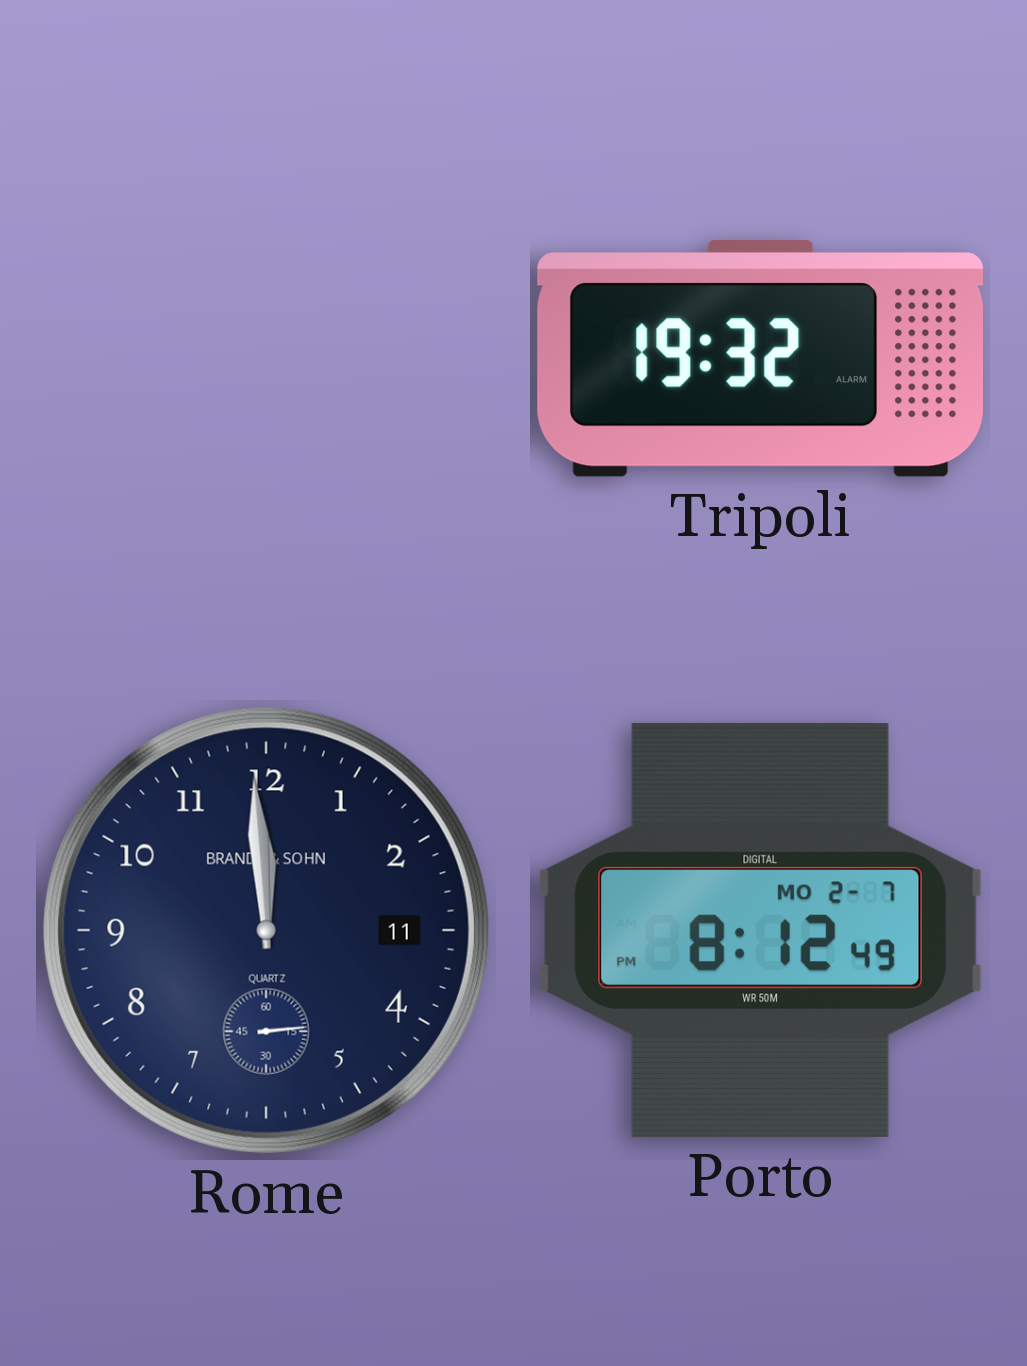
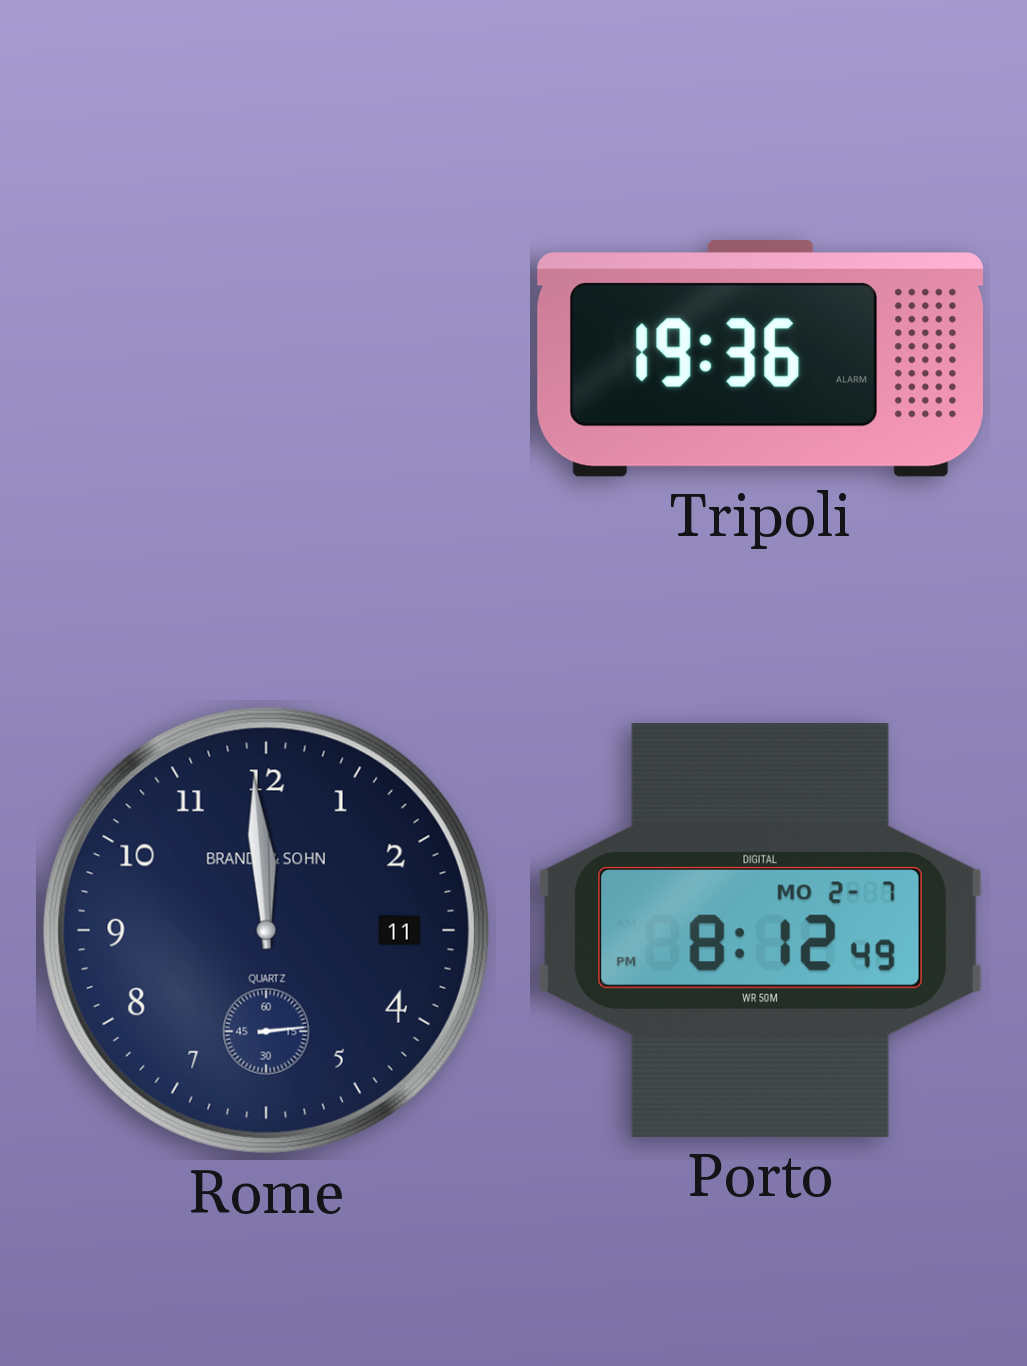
Tripoli: 19:32 -> 19:36
